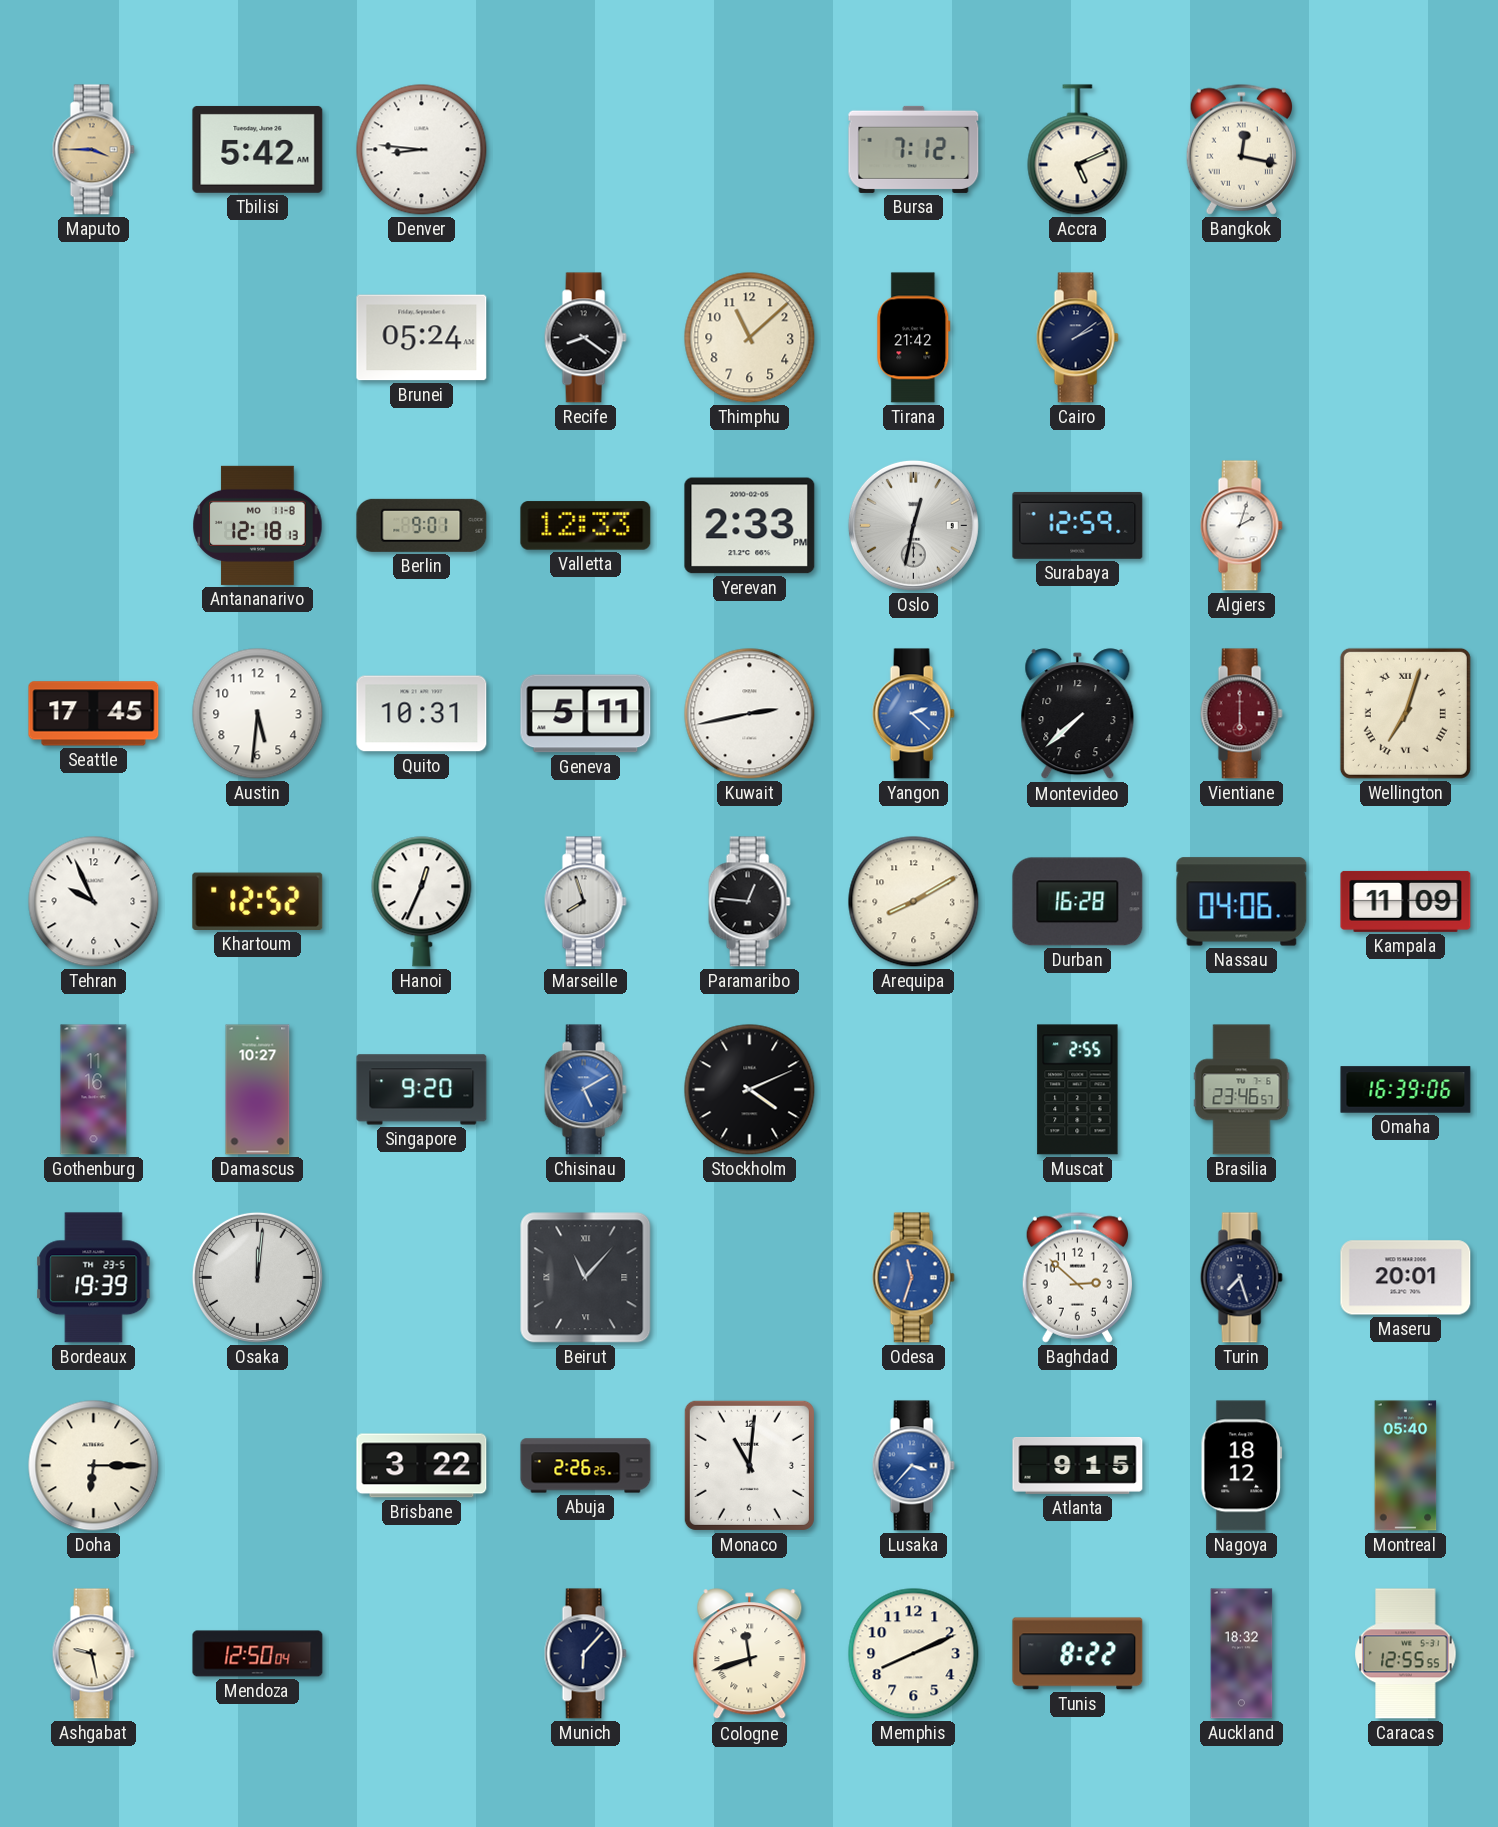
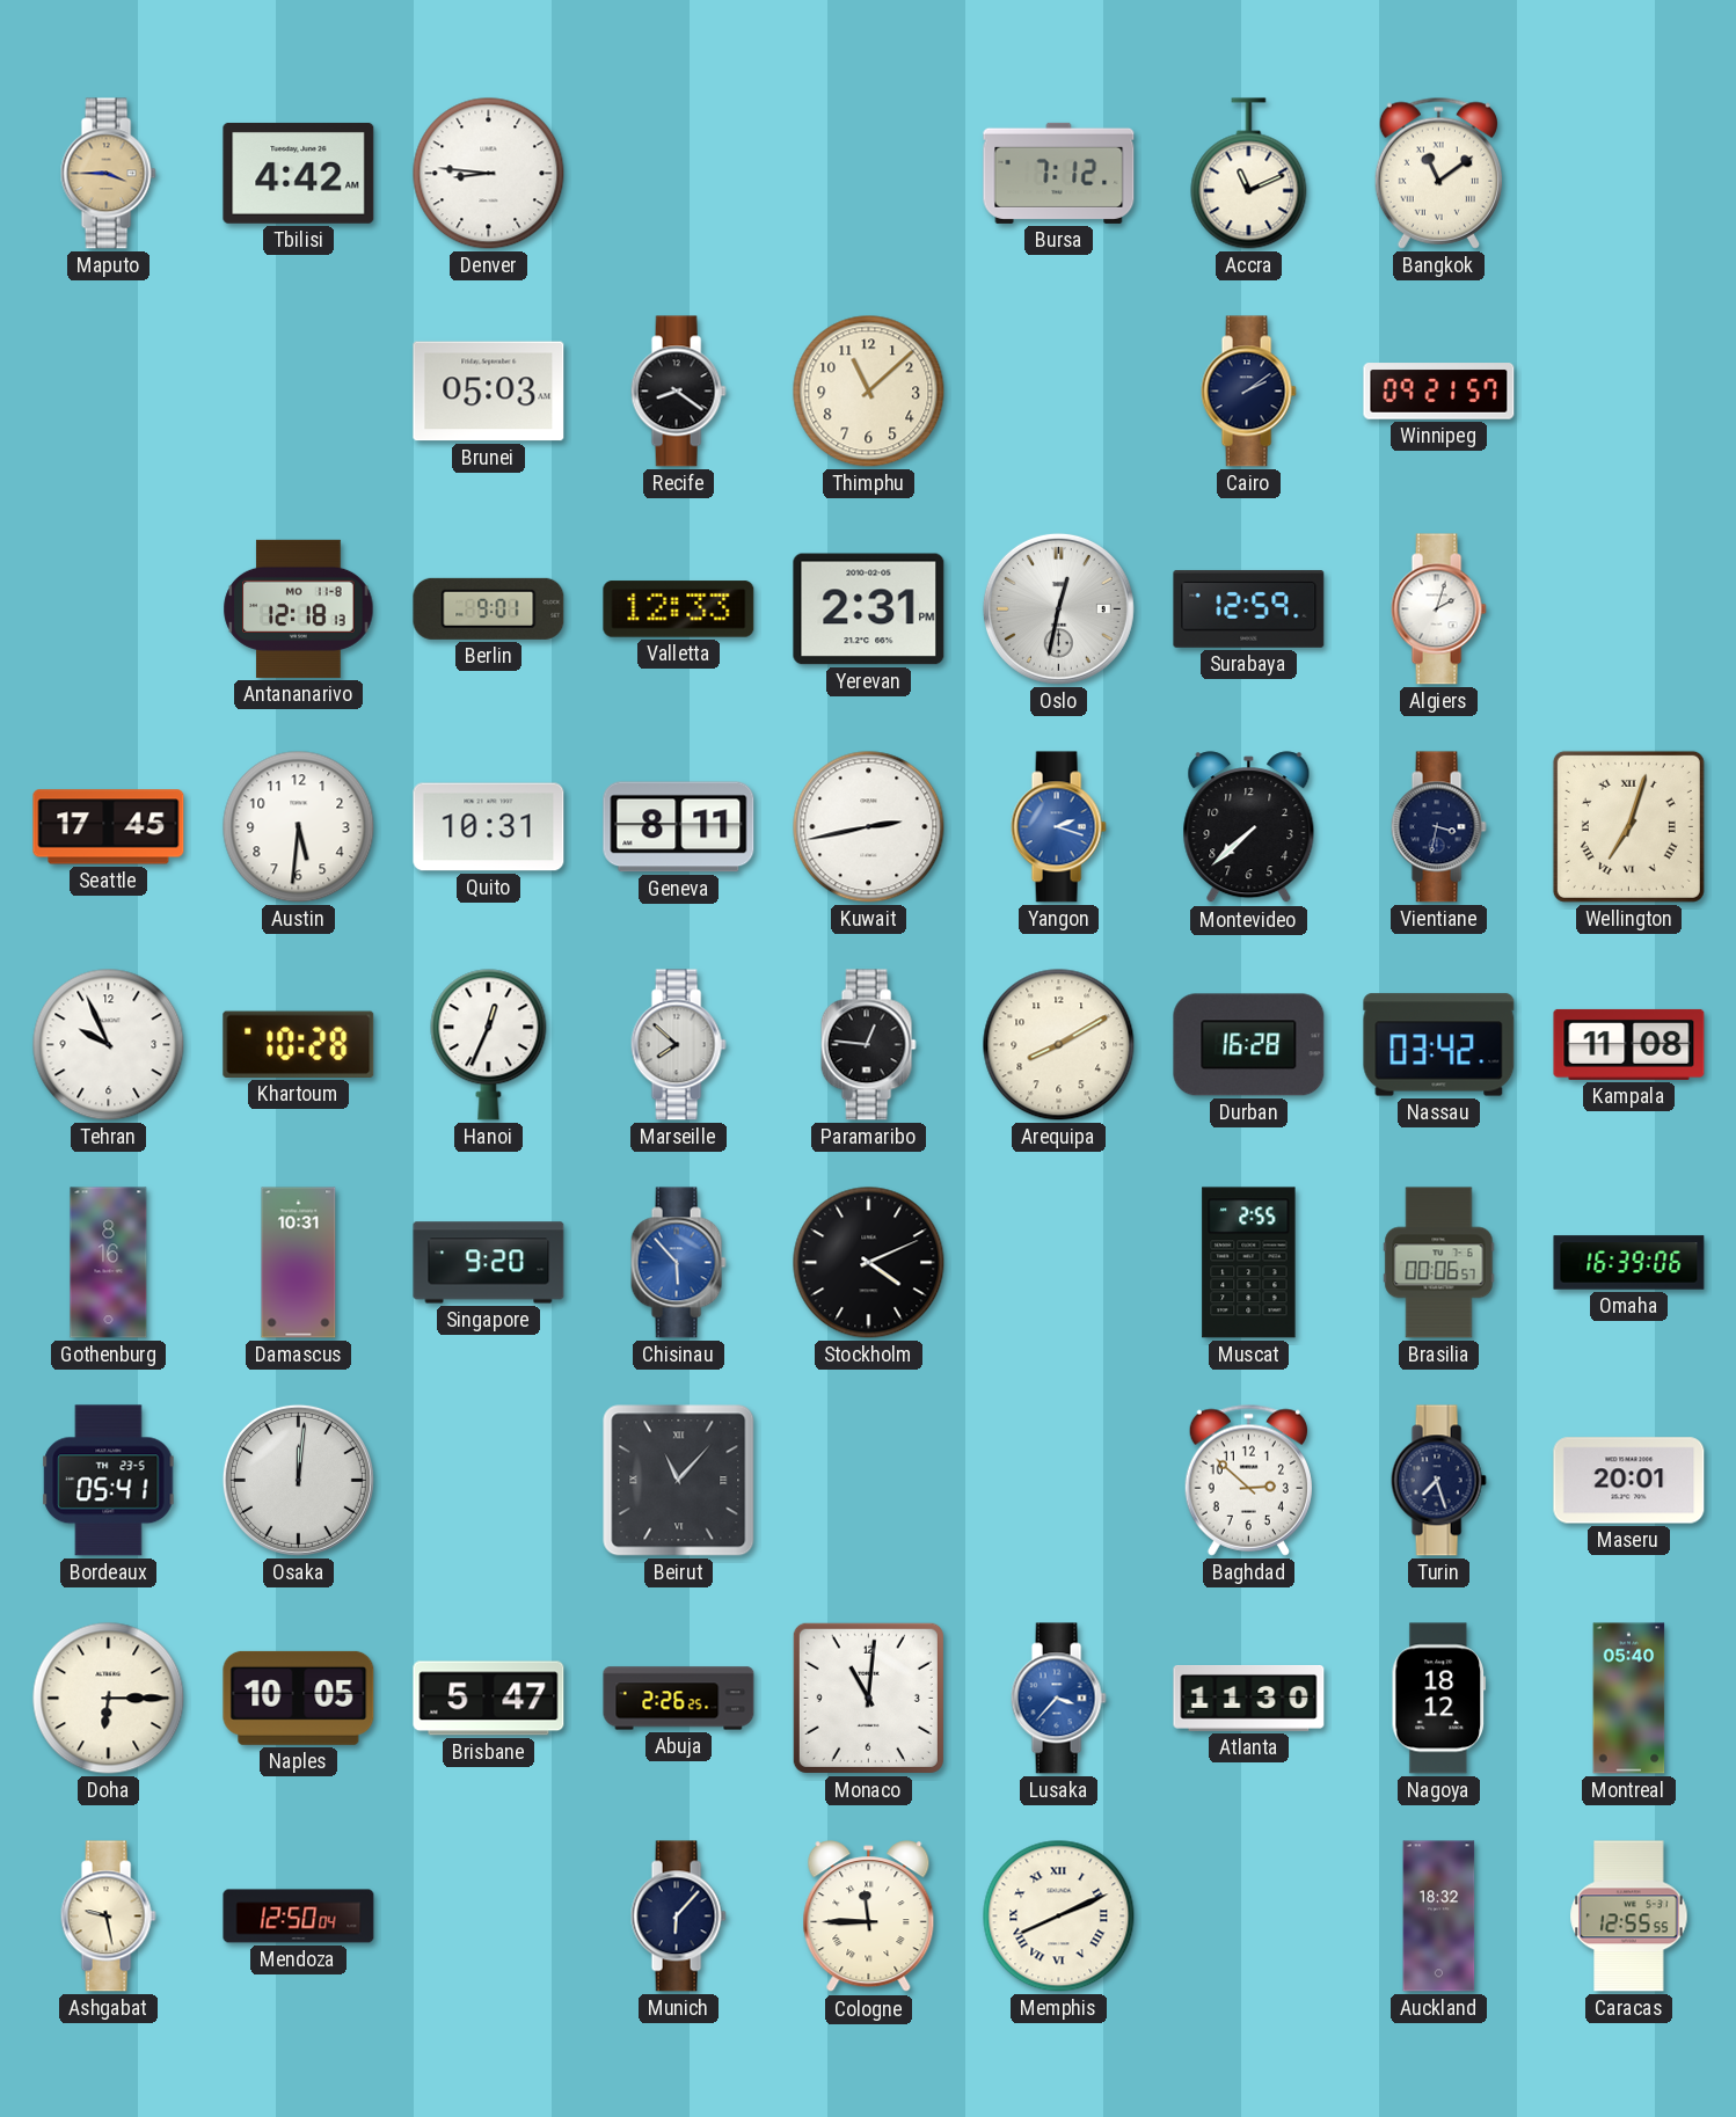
Tbilisi: 5:42 -> 4:42
Accra: 5:11 -> 11:11
Bangkok: 12:17 -> 11:09
Brunei: 05:24 -> 05:03
Tirana: 21:42 -> none
Winnipeg: none -> 09:21
Yerevan: 2:33 -> 2:31
Geneva: 5:11 -> 8:11
Yangon: 2:22 -> 2:18
Vientiane: 6:00 -> 3:32
Vientiane dial: burgundy -> navy
Khartoum: 12:52 -> 10:28
Marseille: 7:57 -> 7:52
Nassau: 04:06 -> 03:42
Kampala: 11:09 -> 11:08
Gothenburg: 11:16 -> 8:16
Damascus: 10:27 -> 10:31
Chisinau: 5:10 -> 5:53
Brasilia: 23:46 -> 00:06
Bordeaux: 19:39 -> 05:41
Odesa: 11:33 -> none
Naples: none -> 10:05
Brisbane: 3:22 -> 5:47
Atlanta: 9:15 -> 11:30
Cologne: 11:42 -> 11:45
Memphis numerals: Arabic -> Roman
Tunis: 8:22 -> none
